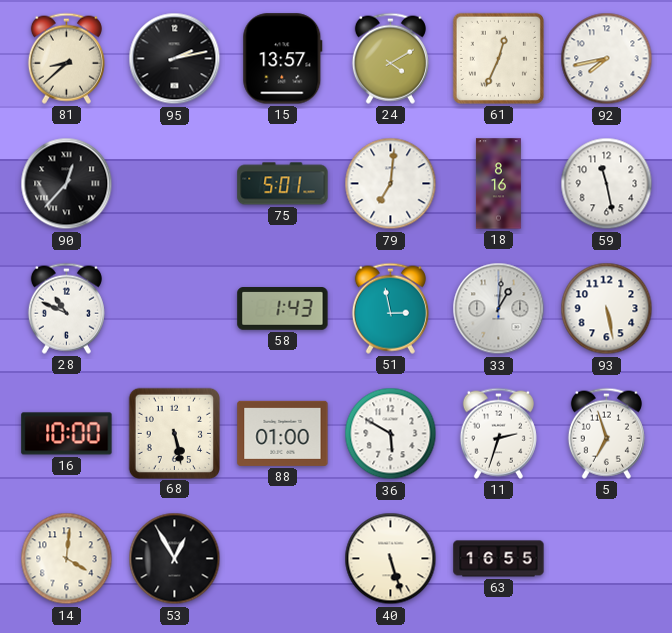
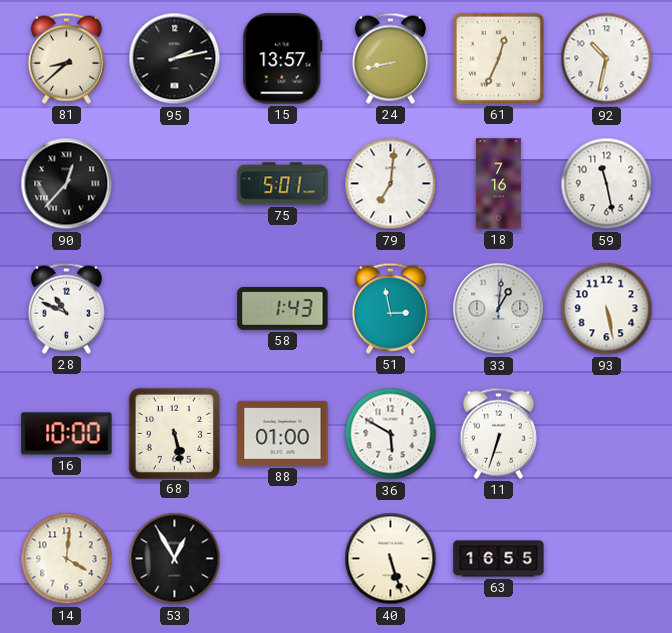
24: 4:10 -> 8:43
92: 7:43 -> 10:32
18: 8:16 -> 7:16
11: 2:33 -> 6:33
5: 6:57 -> none
